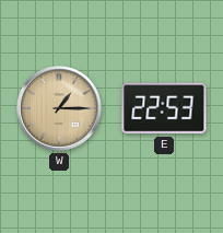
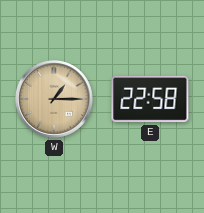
E: 22:53 -> 22:58
